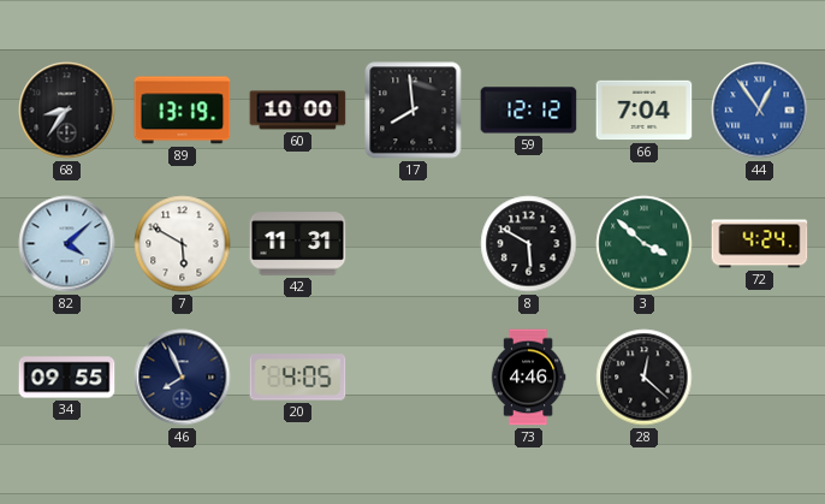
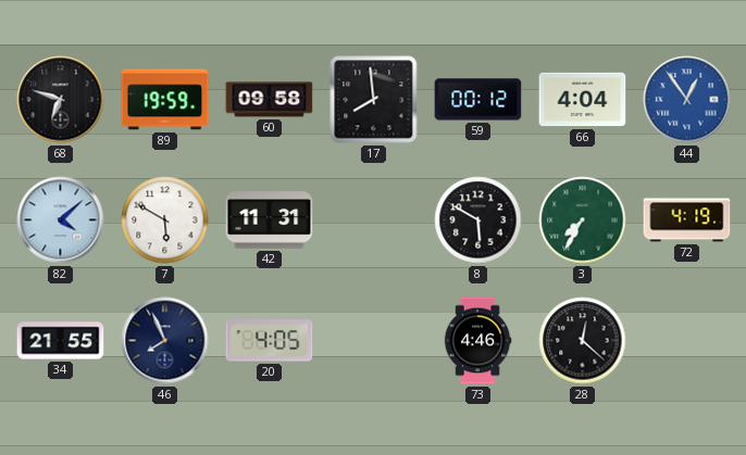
68: 8:36 -> 6:48
89: 13:19 -> 19:59
60: 10:00 -> 09:58
59: 12:12 -> 00:12
66: 7:04 -> 4:04
3: 3:52 -> 7:35
72: 4:24 -> 4:19
34: 09:55 -> 21:55
